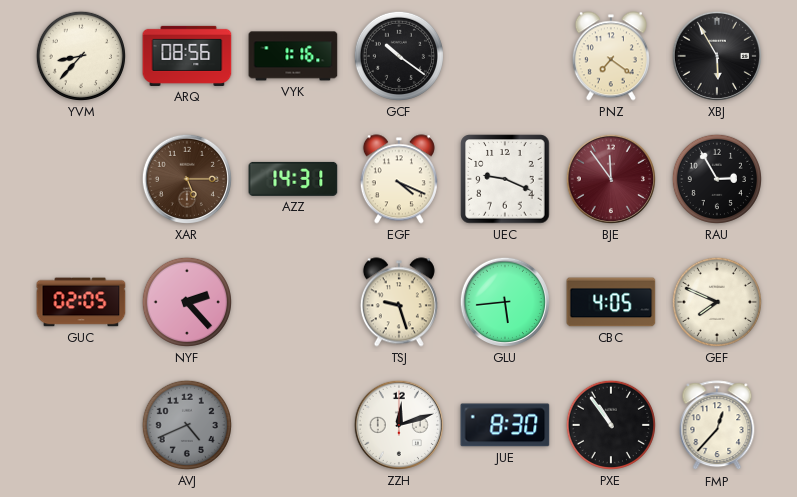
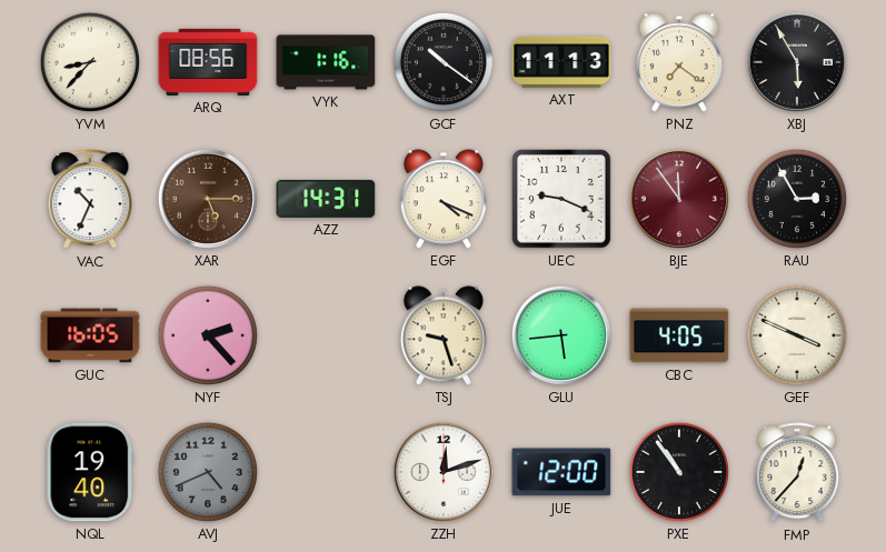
AXT: none -> 11:13
VAC: none -> 10:34
GUC: 02:05 -> 16:05
GEF: 7:49 -> 3:49
NQL: none -> 19:40
JUE: 8:30 -> 12:00
